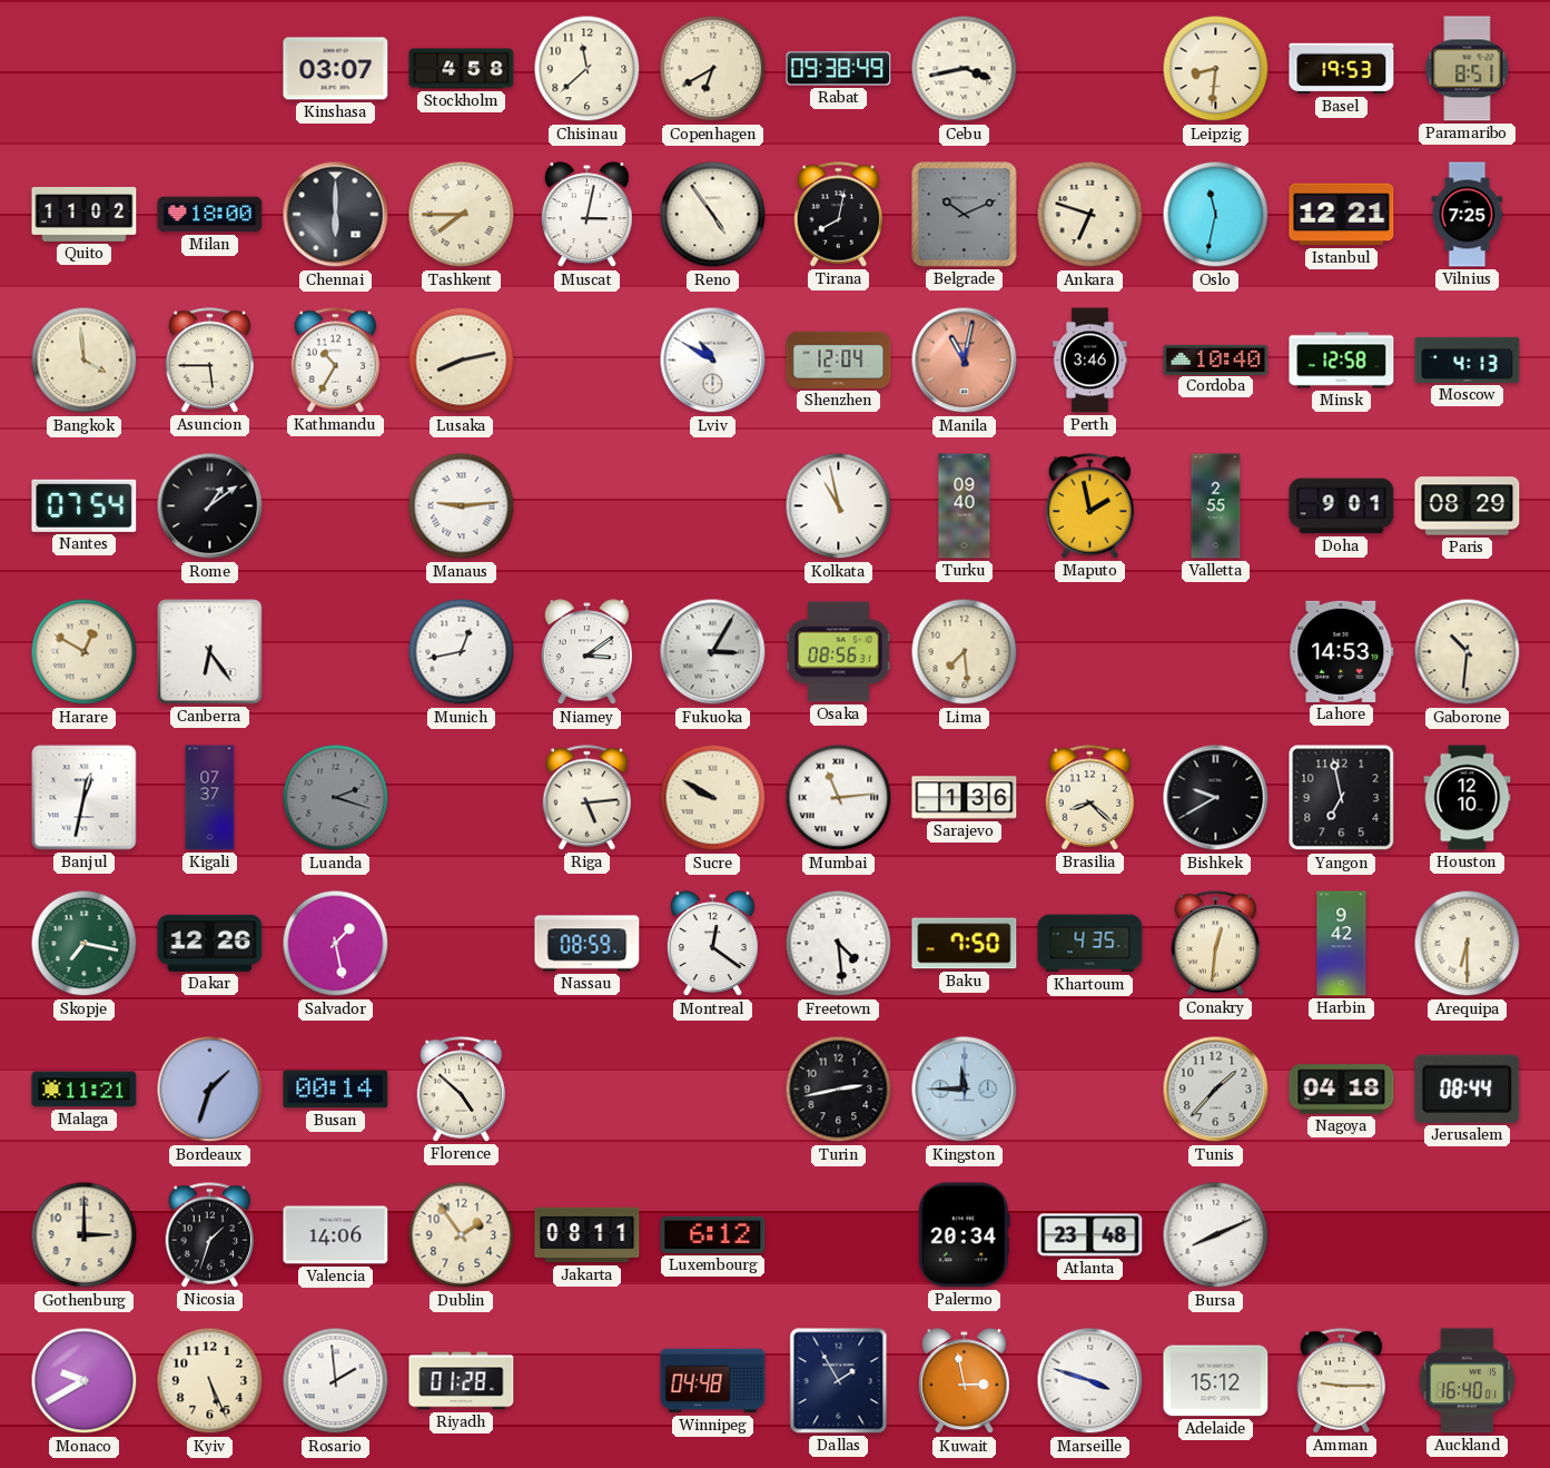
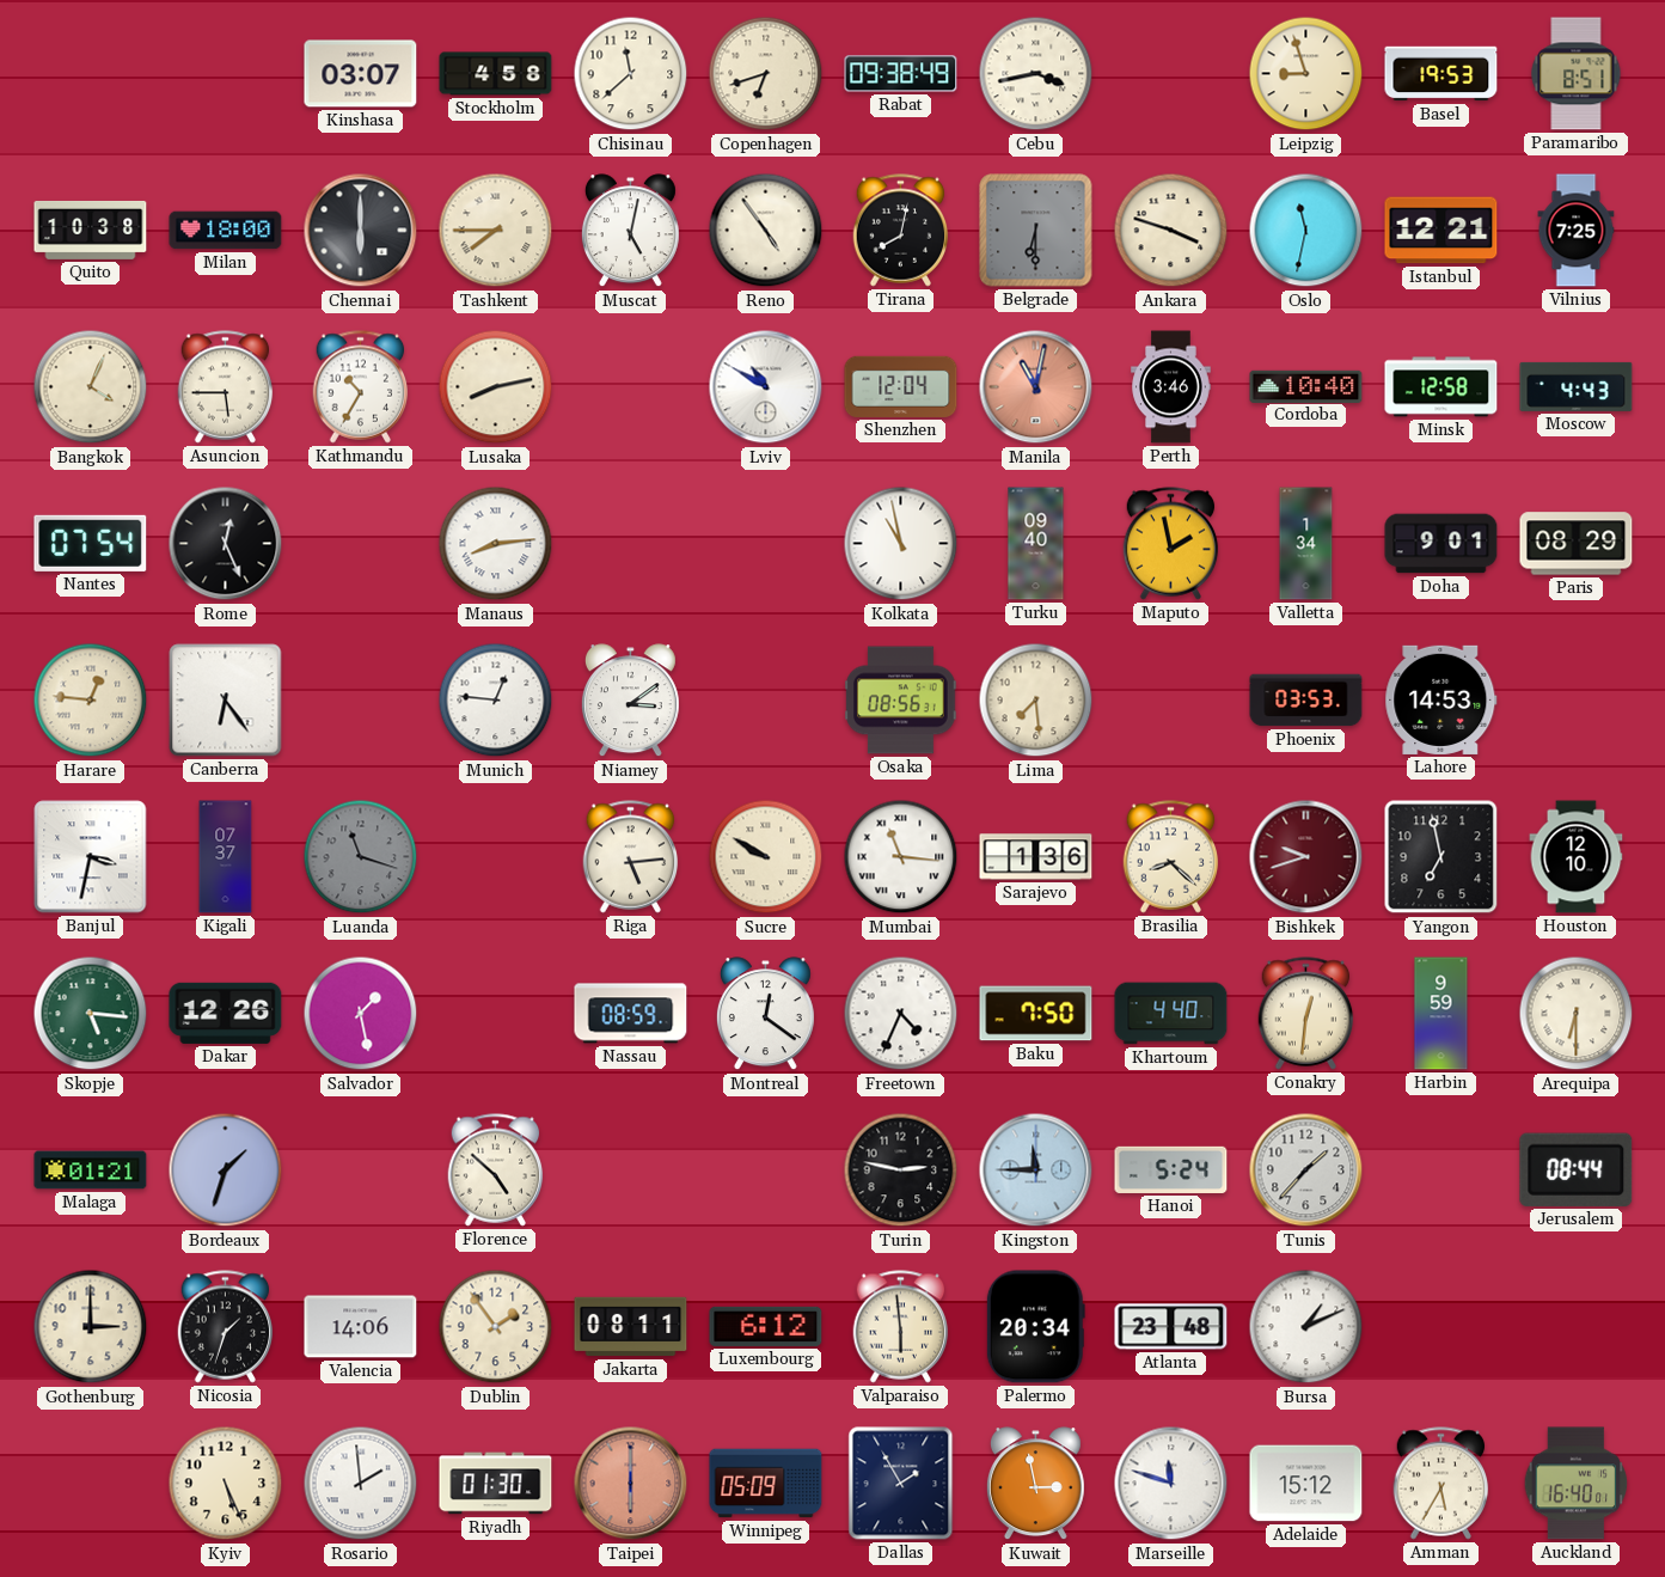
Copenhagen: 6:40 -> 6:42
Leipzig: 8:31 -> 8:57
Quito: 11:02 -> 10:38
Muscat: 3:02 -> 5:02
Belgrade: 10:11 -> 6:30
Ankara: 6:48 -> 3:48
Bangkok: 3:59 -> 4:04
Moscow: 4:13 -> 4:43
Rome: 1:09 -> 12:26
Manaus: 9:14 -> 8:14
Valletta: 2:55 -> 1:34
Harare: 12:50 -> 12:46
Munich: 12:43 -> 12:46
Fukuoka: 3:05 -> none
Phoenix: none -> 03:53
Gaborone: 10:31 -> none
Banjul: 12:32 -> 3:32
Luanda: 2:18 -> 11:18
Mumbai: 11:14 -> 11:16
Bishkek: 9:40 -> 9:42
Bishkek dial: black -> burgundy
Skopje: 7:17 -> 5:16
Freetown: 4:29 -> 4:34
Khartoum: 4:35 -> 4:40
Harbin: 9:42 -> 9:59
Malaga: 11:21 -> 01:21
Busan: 00:14 -> none
Turin: 2:43 -> 2:47
Hanoi: none -> 5:24
Nagoya: 04:18 -> none
Valparaiso: none -> 5:59
Bursa: 8:11 -> 1:11
Monaco: 9:40 -> none
Riyadh: 01:28 -> 01:30
Taipei: none -> 6:00
Winnipeg: 04:48 -> 05:09
Marseille: 3:48 -> 11:48
Amman: 9:15 -> 5:35
